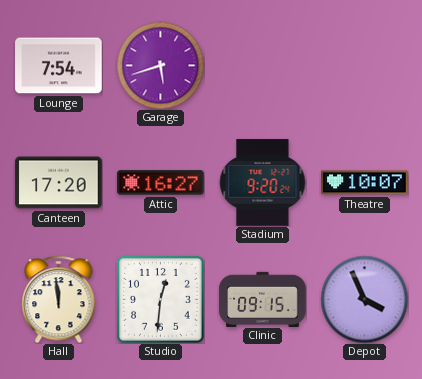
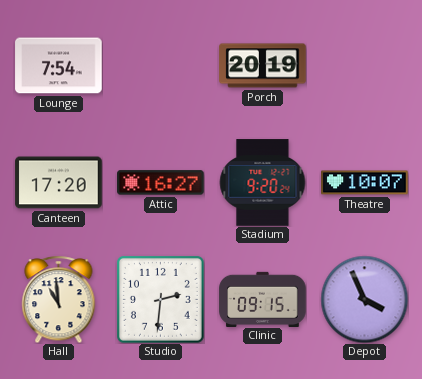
Garage: 5:42 -> none
Porch: none -> 20:19
Hall: 11:59 -> 10:59
Studio: 12:31 -> 2:31
